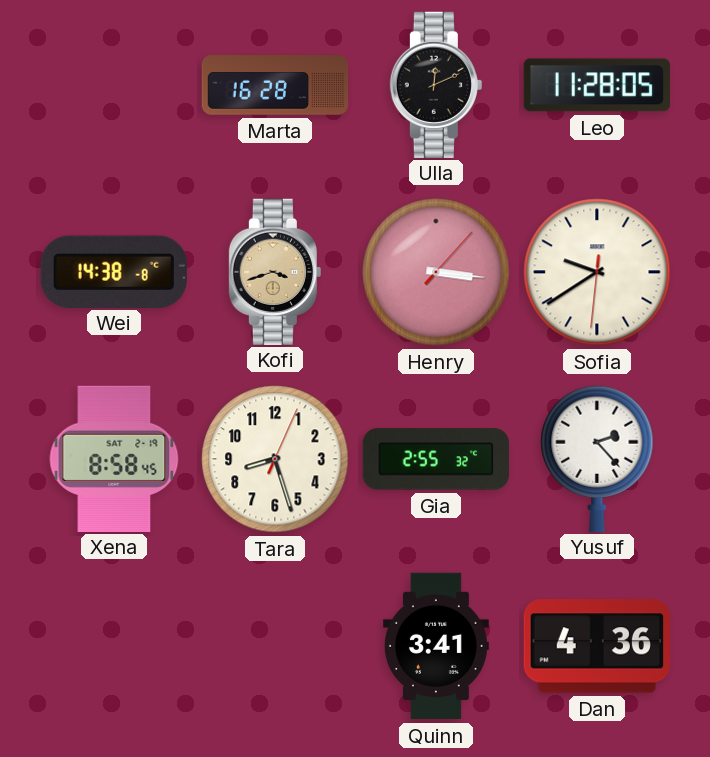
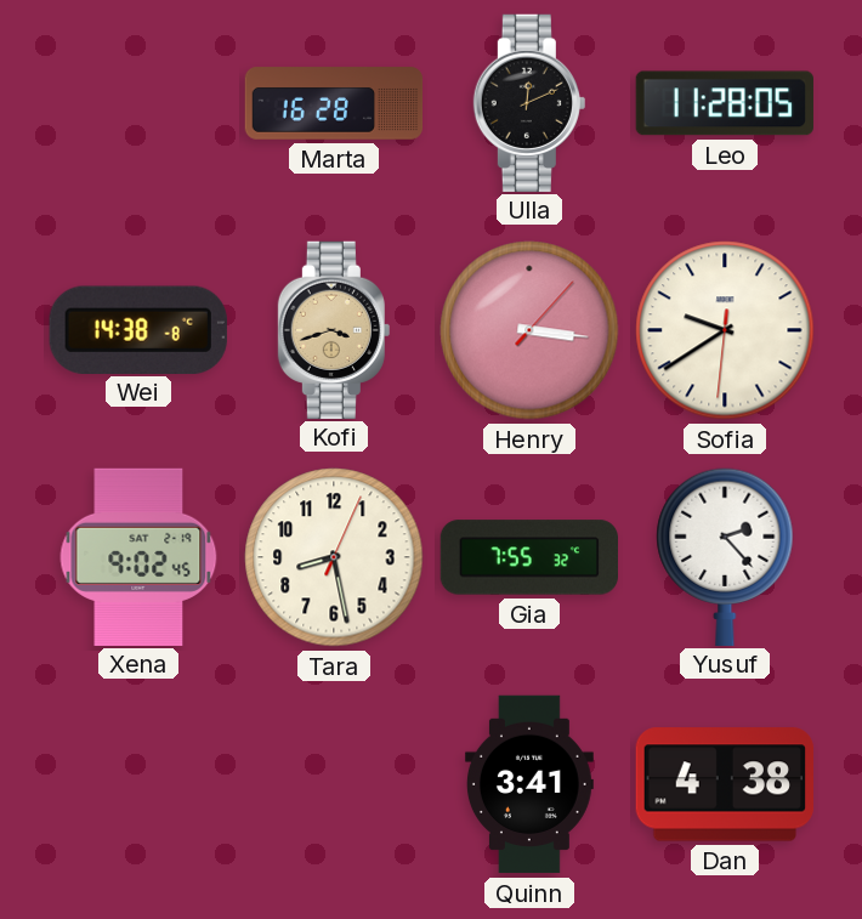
Xena: 8:58 -> 9:02
Tara: 8:27 -> 8:28
Gia: 2:55 -> 7:55
Dan: 4:36 -> 4:38
